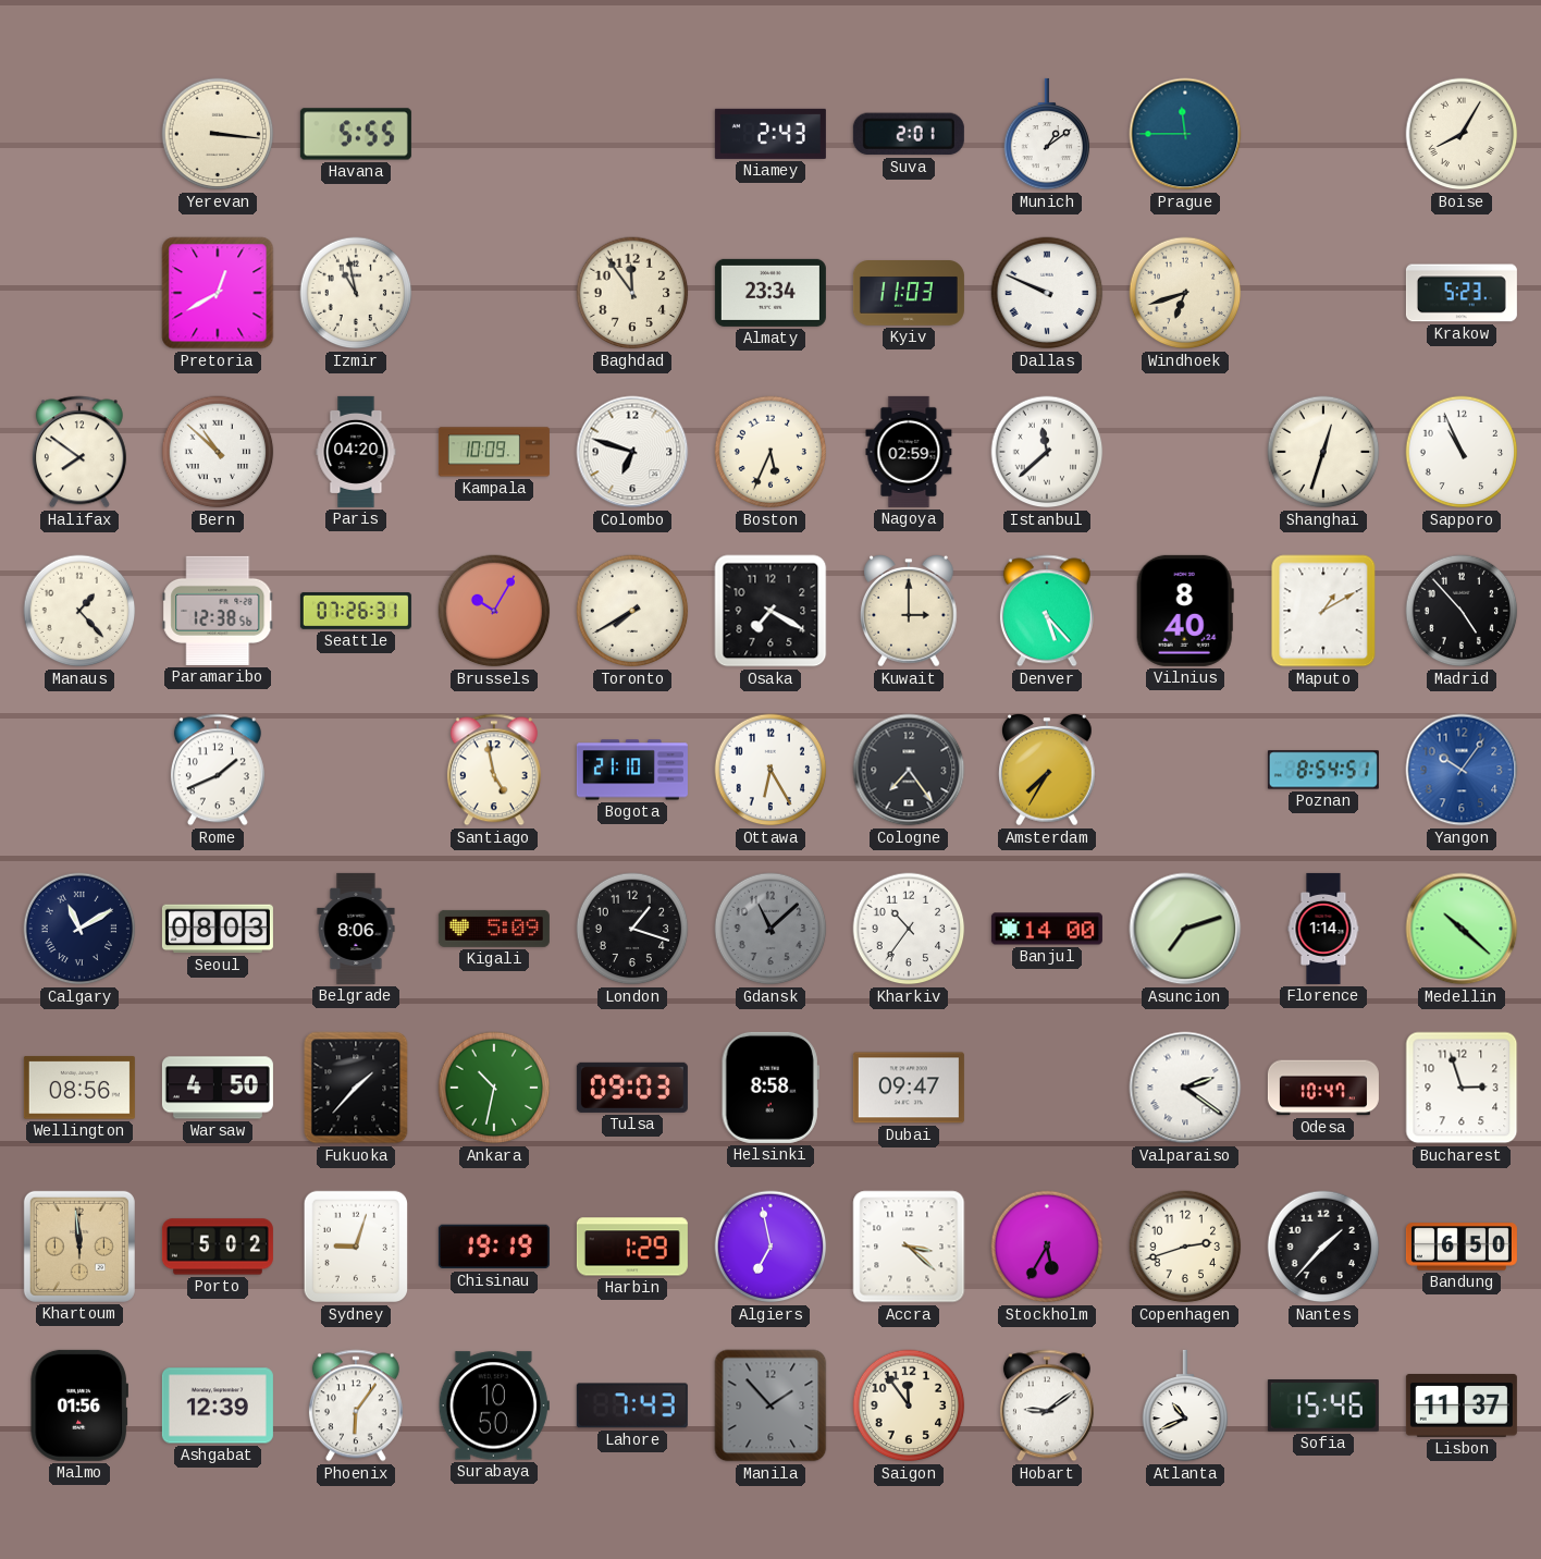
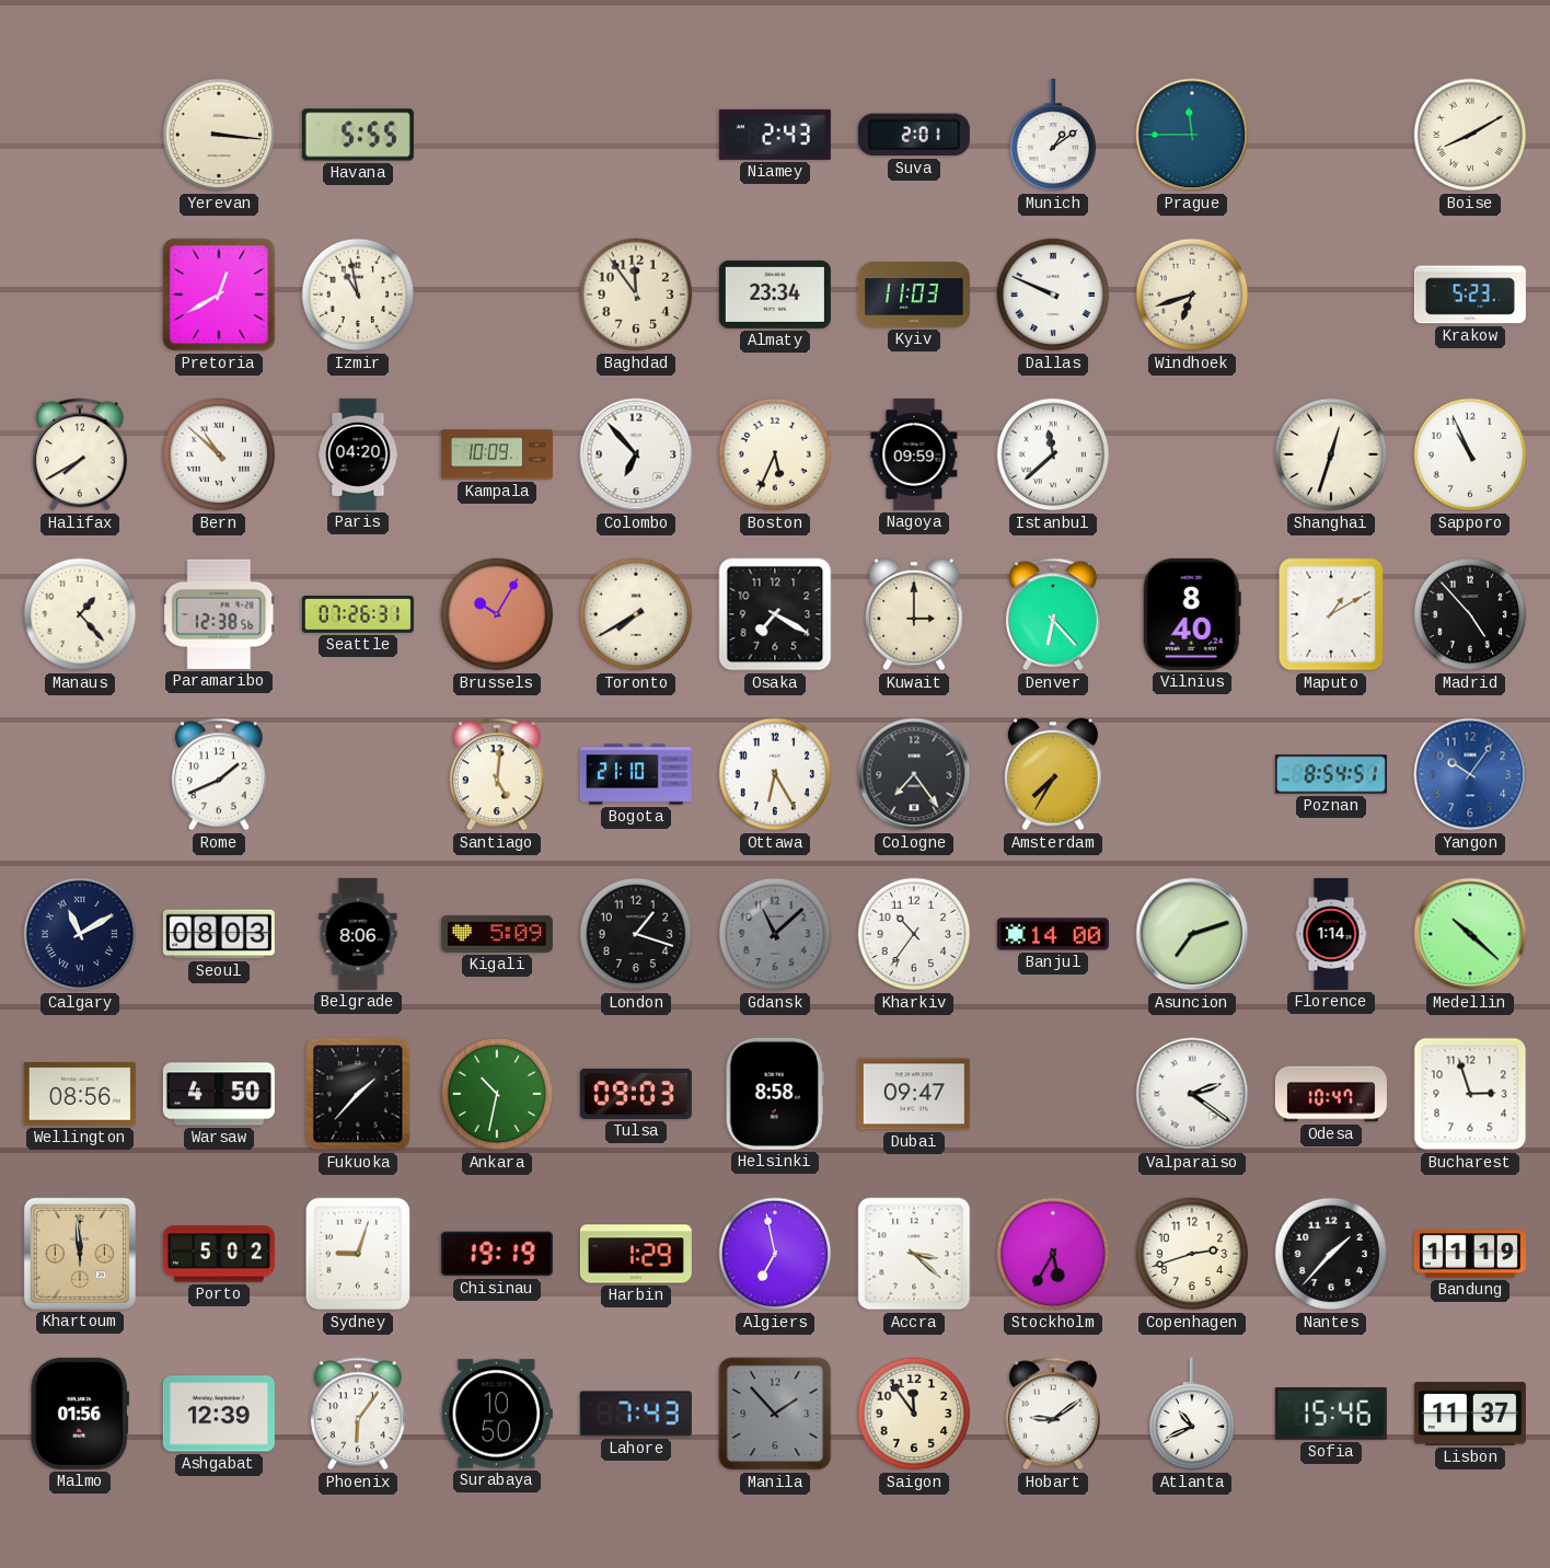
Boise: 8:05 -> 8:10
Halifax: 7:51 -> 7:40
Colombo: 6:48 -> 6:53
Nagoya: 02:59 -> 09:59
Denver: 5:23 -> 6:23
Santiago: 4:58 -> 5:01
Bandung: 6:50 -> 11:19
